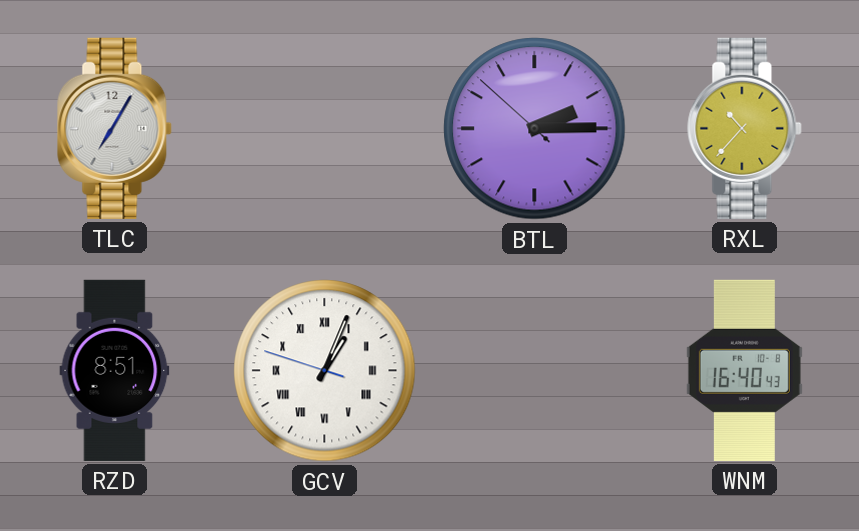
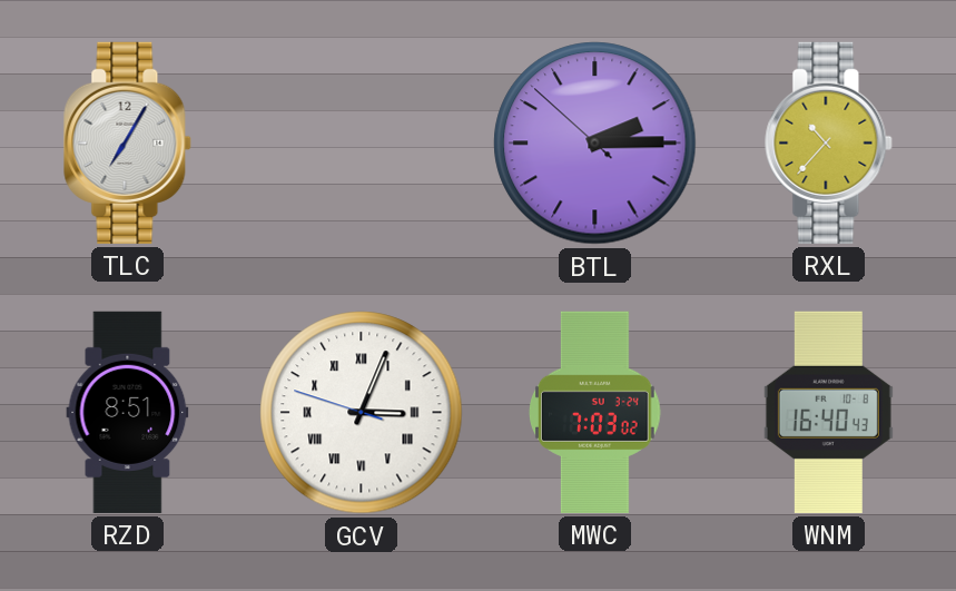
GCV: 1:03 -> 3:03
MWC: none -> 7:03
